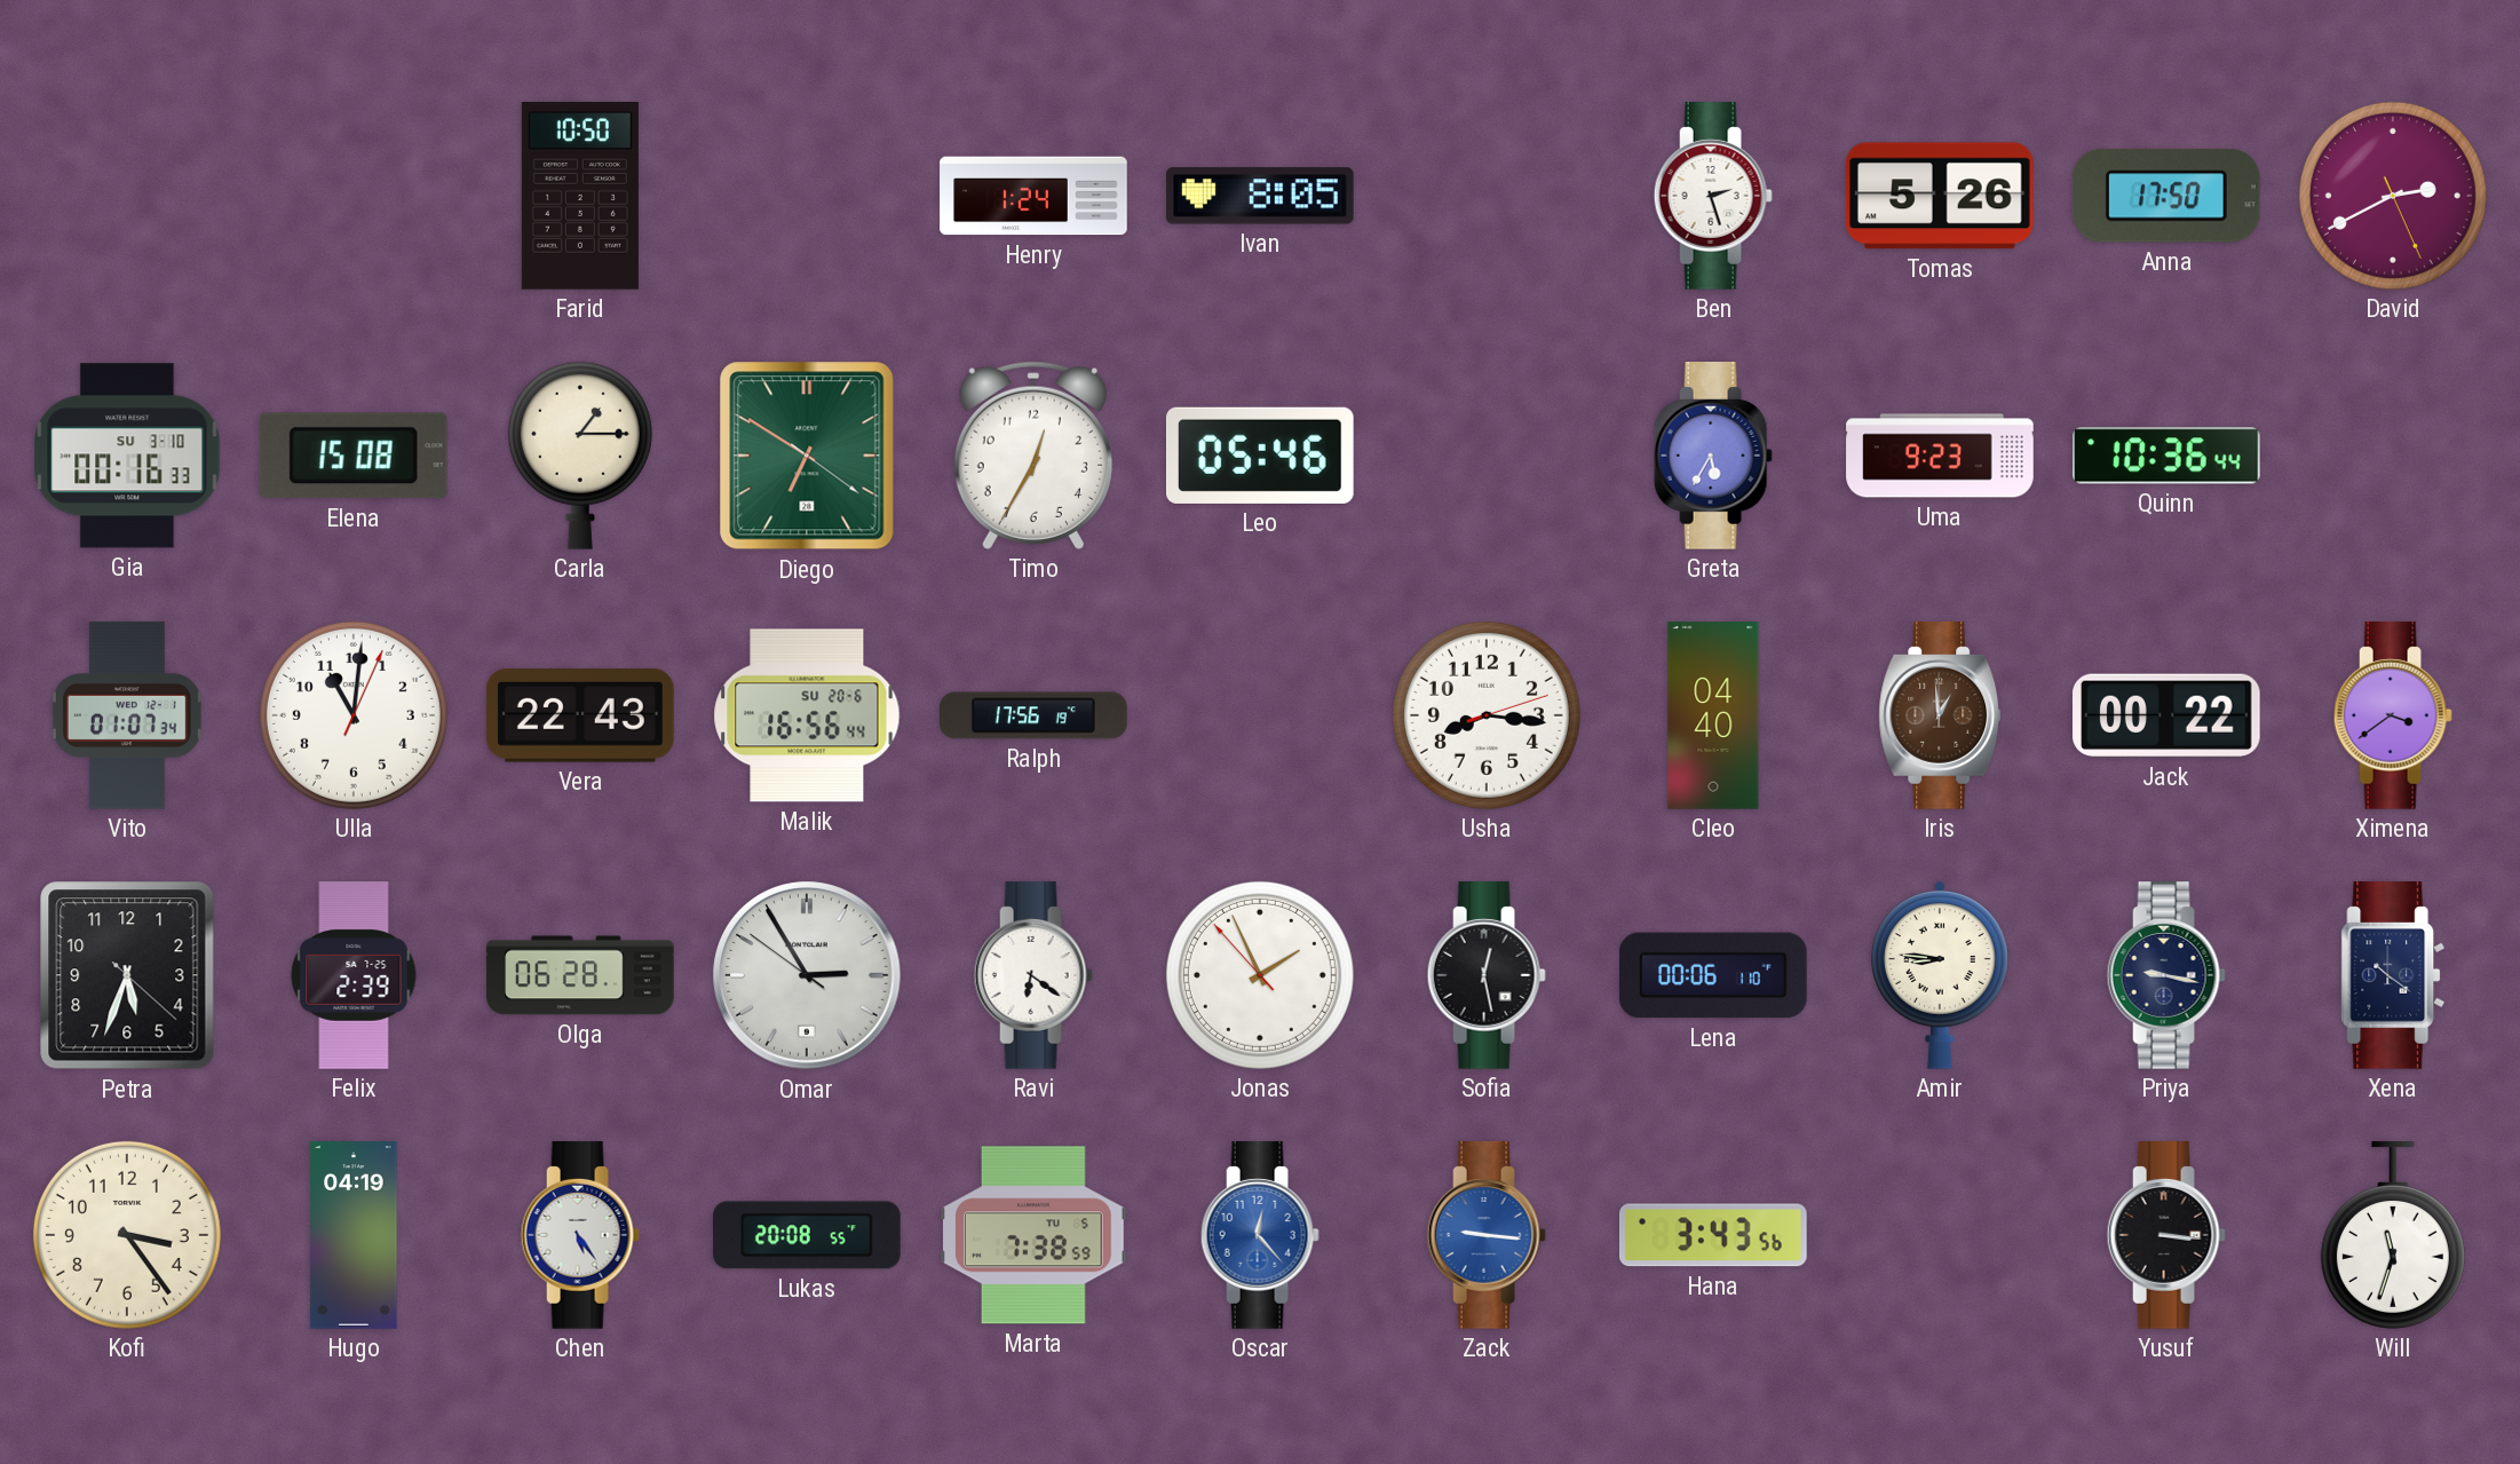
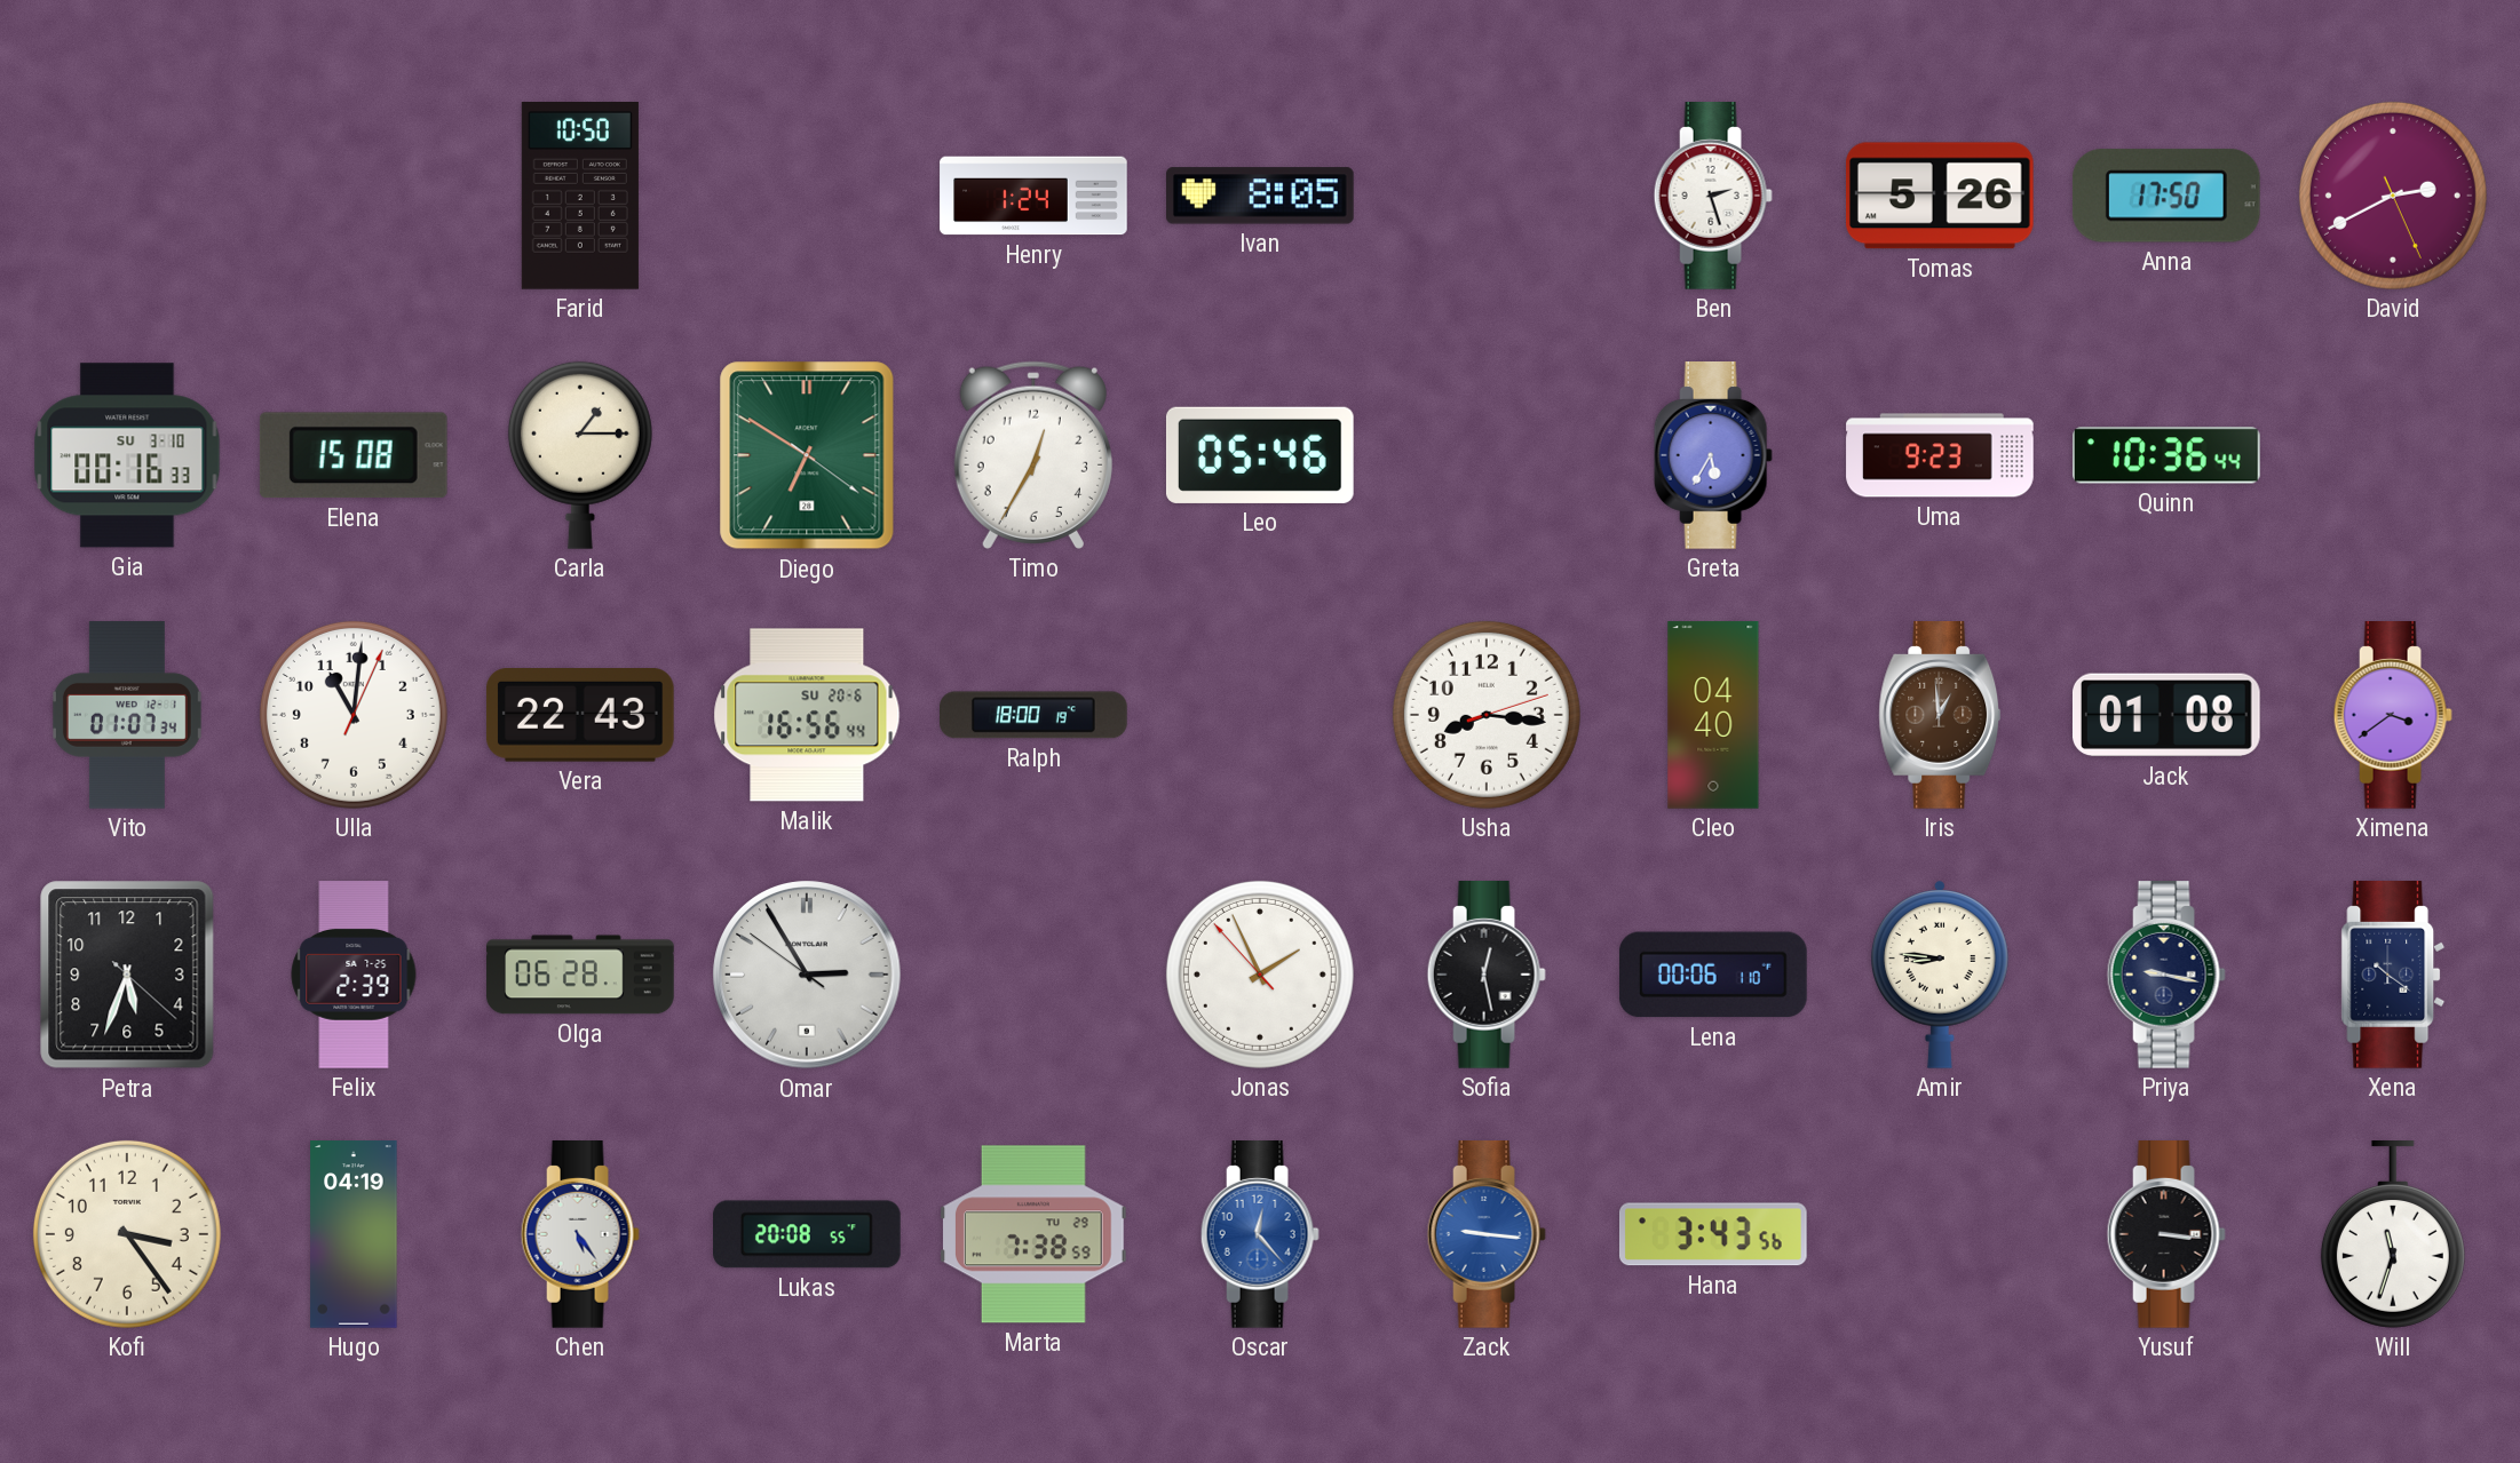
Ralph: 17:56 -> 18:00
Jack: 00:22 -> 01:08
Ravi: 6:21 -> none
Marta date: TU 5 -> TU 29
